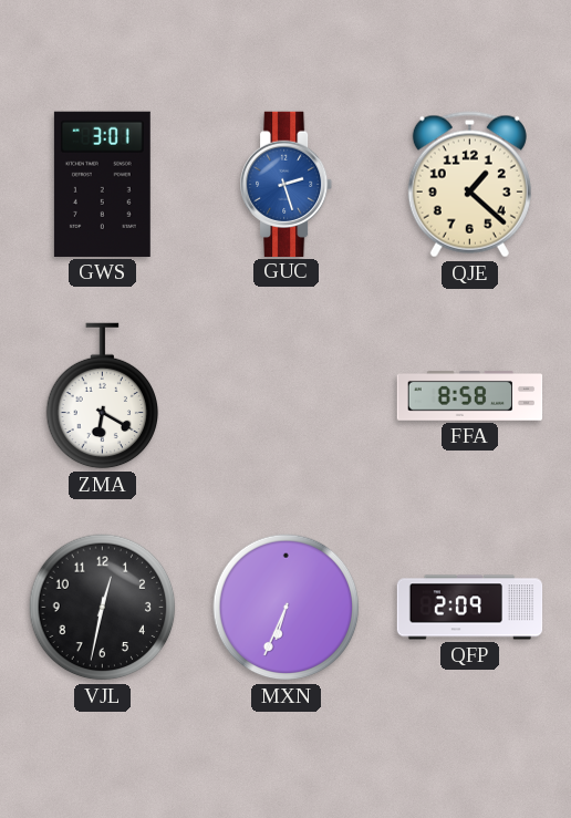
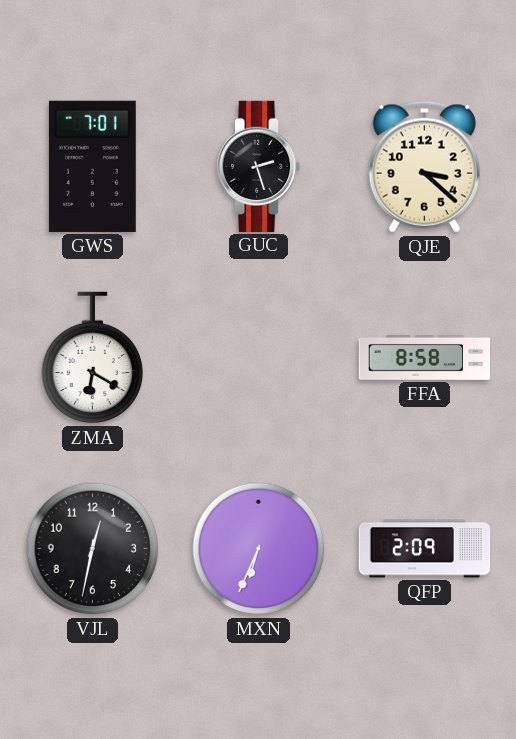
GWS: 3:01 -> 7:01
GUC dial: blue -> black
QJE: 1:22 -> 3:22
